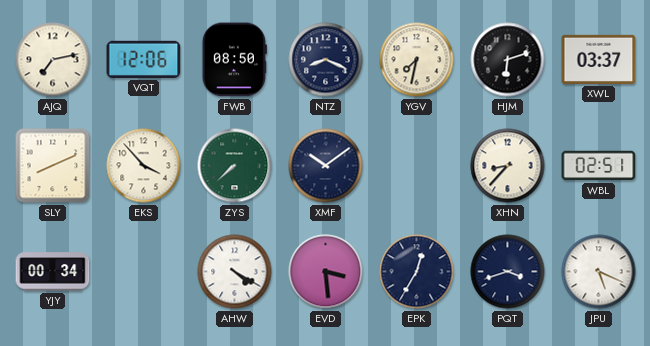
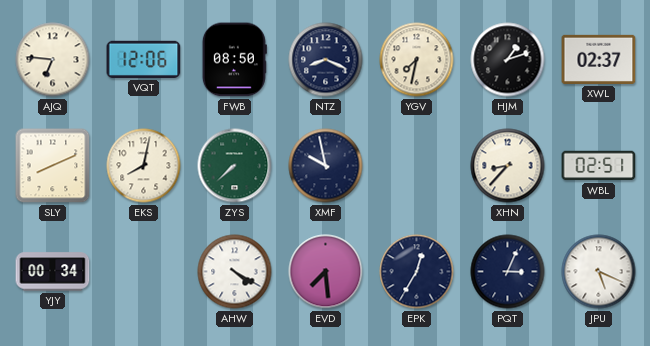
AJQ: 7:13 -> 6:46
HJM: 6:12 -> 1:12
XWL: 03:37 -> 02:37
EKS: 3:53 -> 8:02
XMF: 10:09 -> 9:58
EVD: 3:29 -> 7:29
PQT: 3:42 -> 3:04
